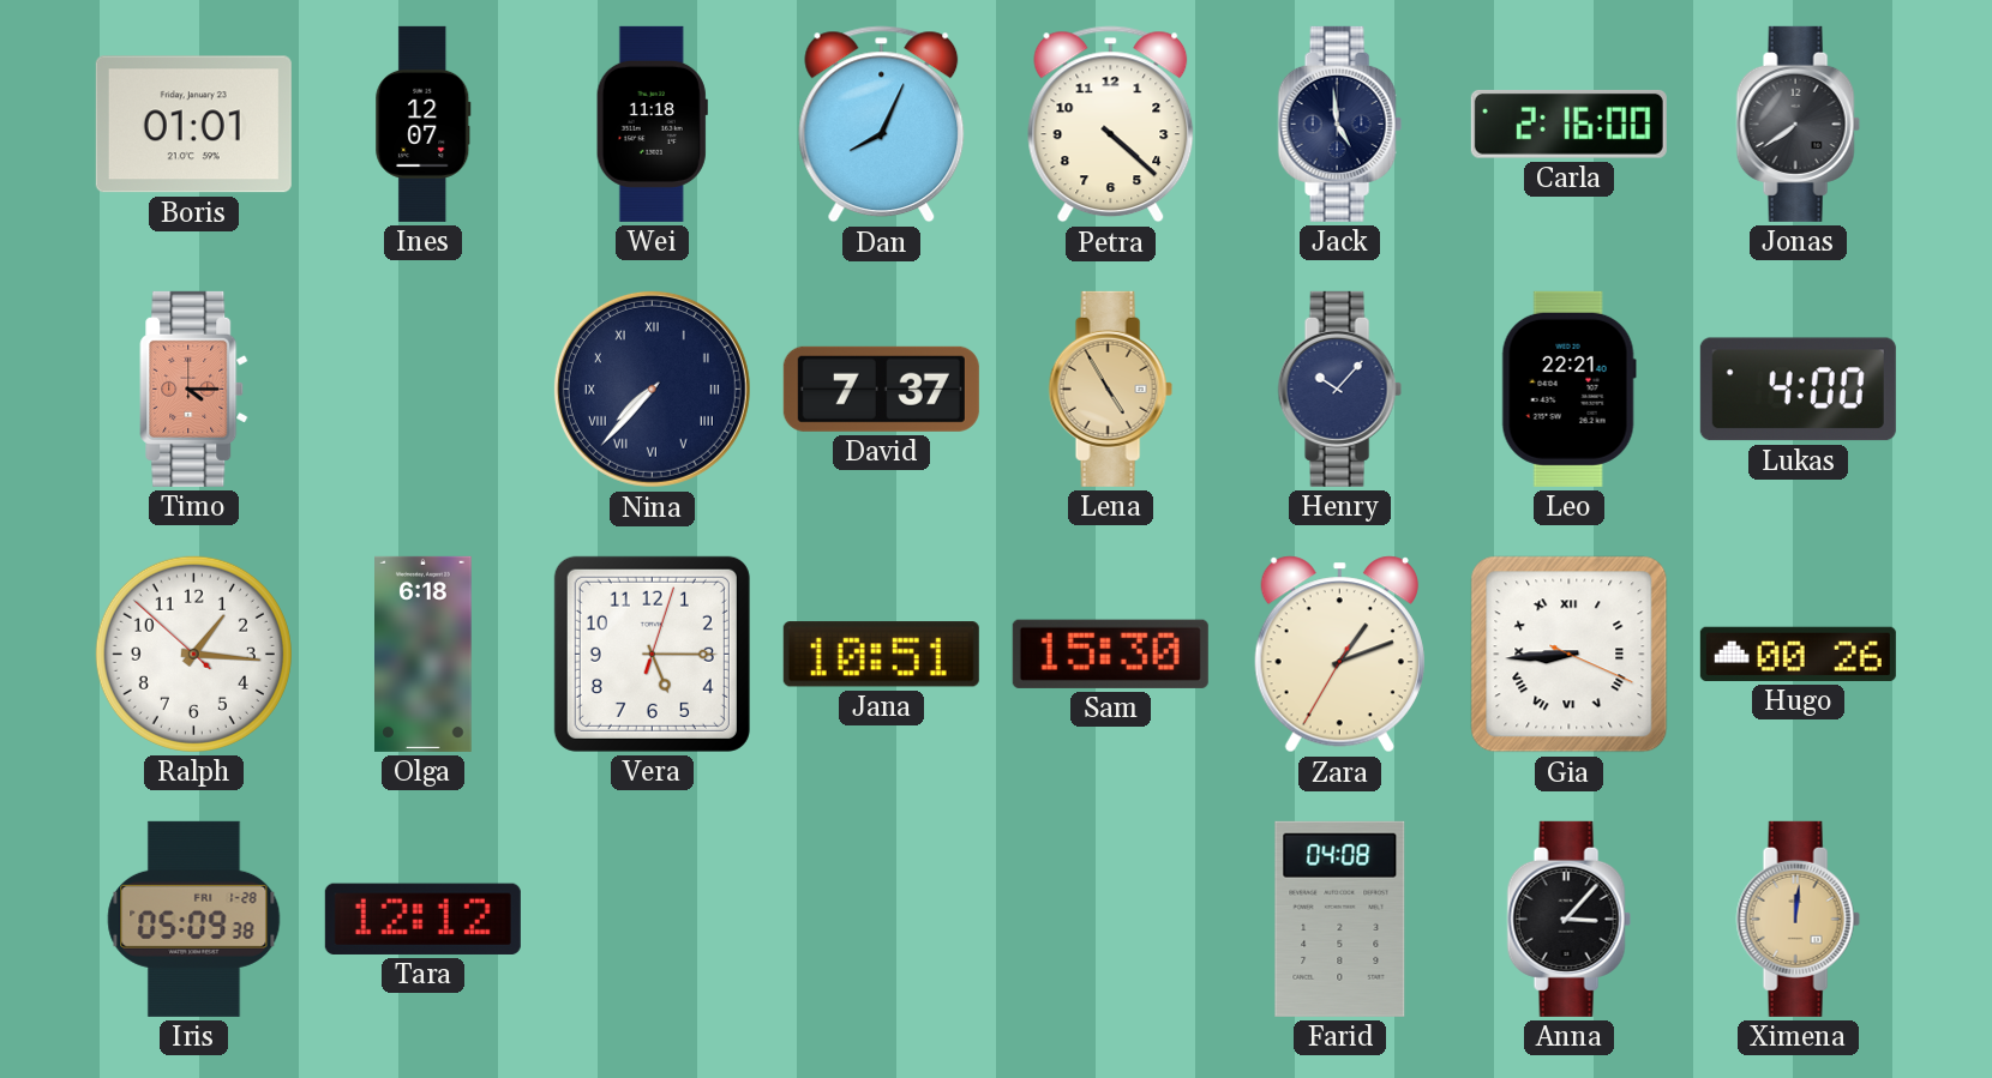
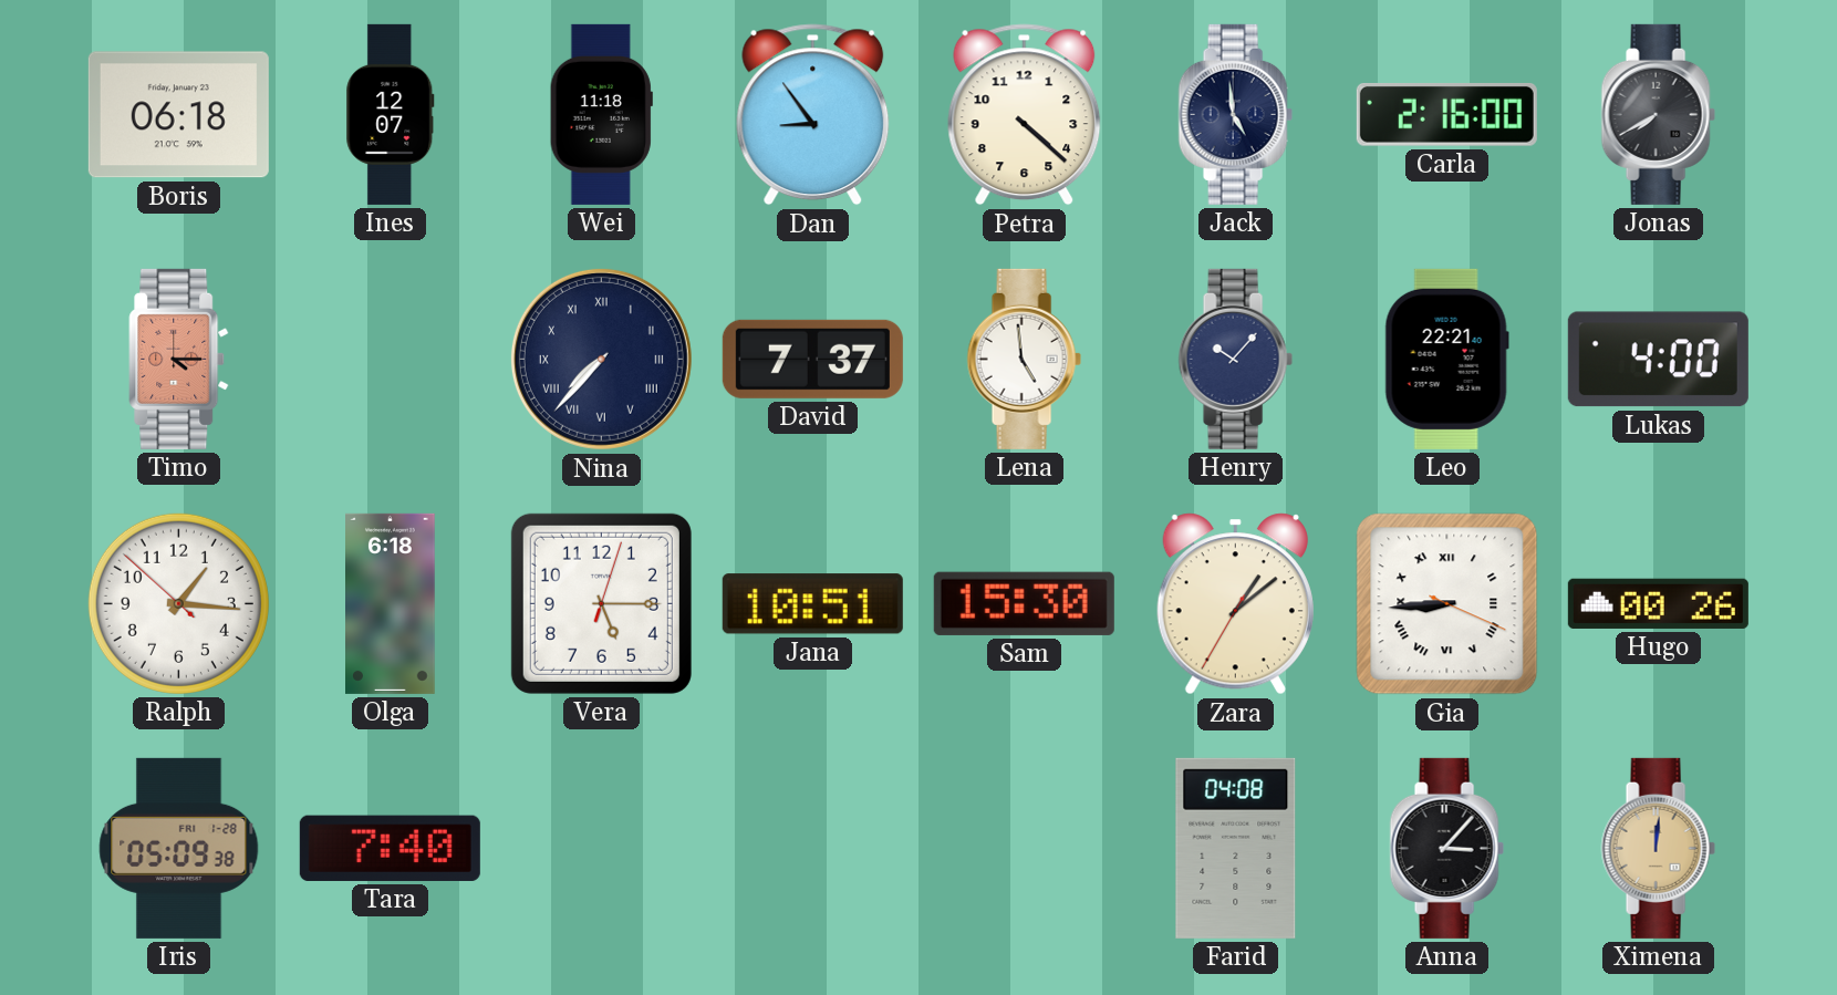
Boris: 01:01 -> 06:18
Dan: 8:04 -> 8:54
Jonas: 7:39 -> 7:40
Lena: 4:55 -> 4:59
Lena dial: champagne -> white
Zara: 1:11 -> 1:08
Tara: 12:12 -> 7:40
